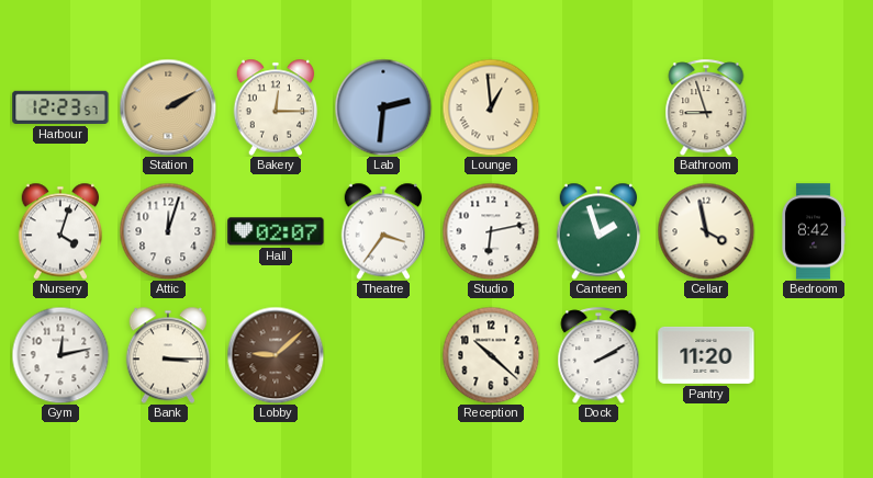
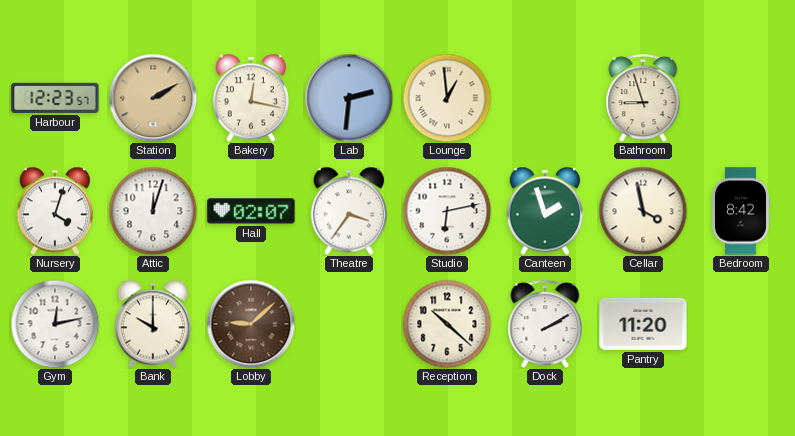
Bakery: 12:15 -> 12:17
Bank: 3:15 -> 10:00
